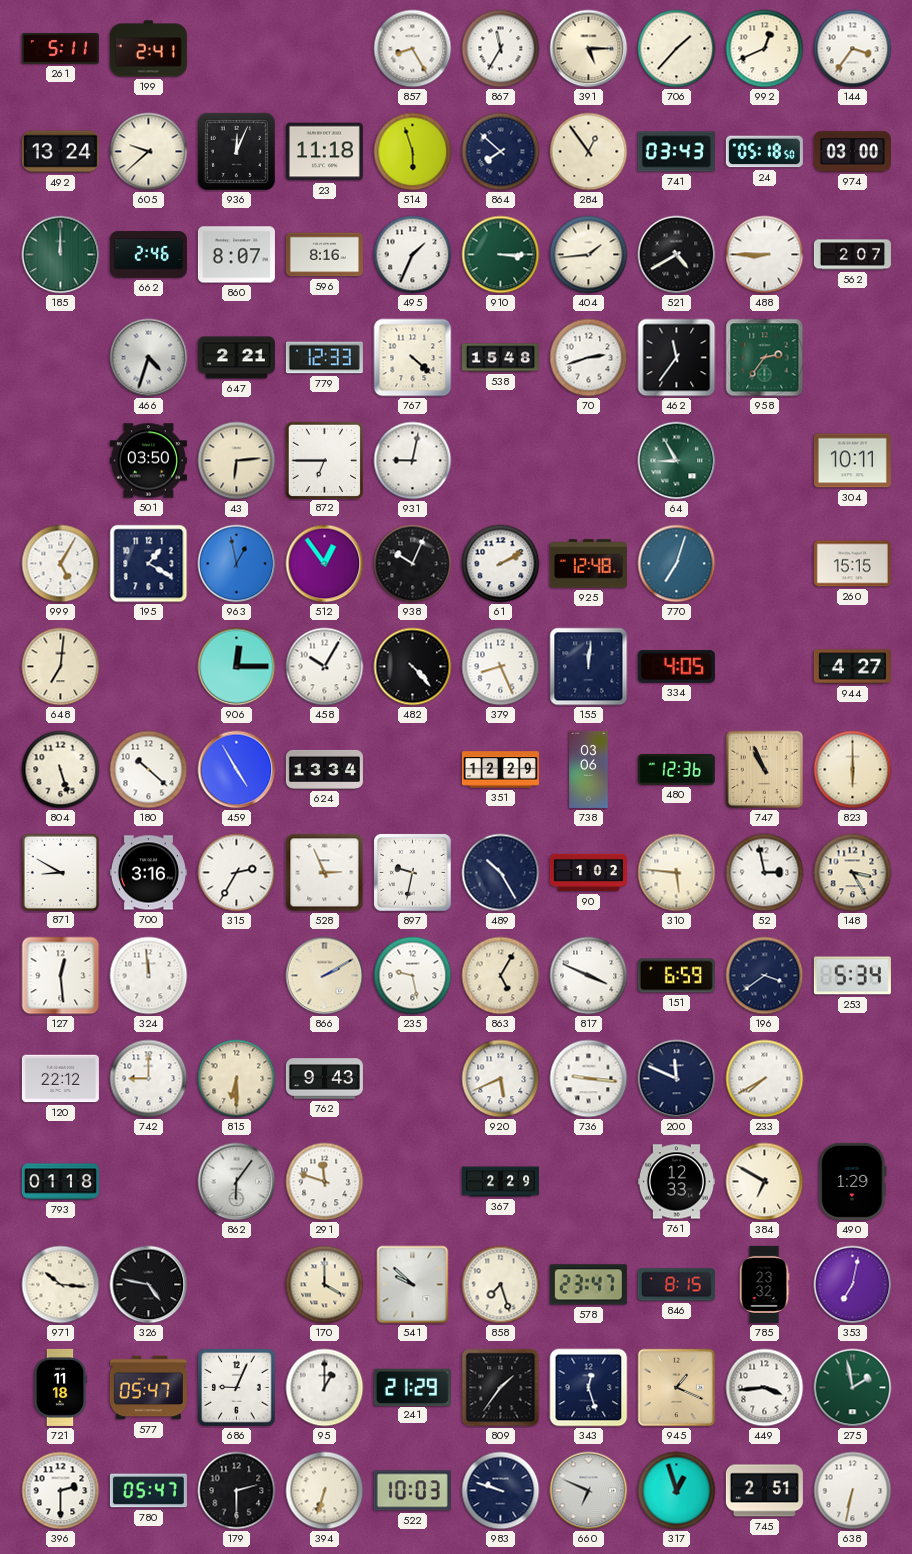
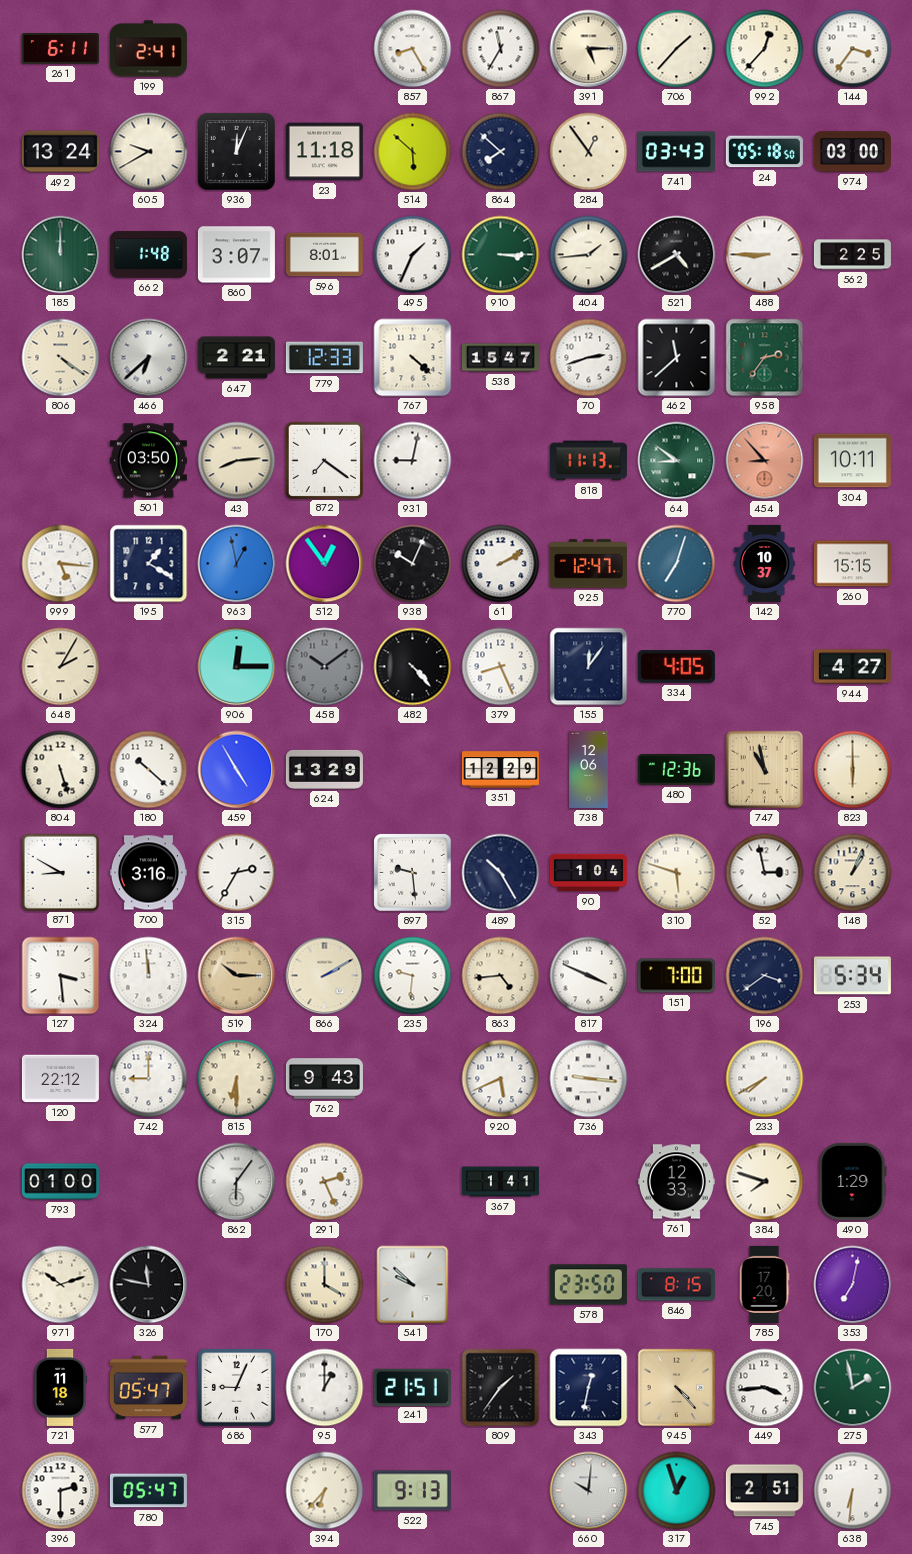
261: 5:11 -> 6:11
992: 12:41 -> 12:37
605: 9:38 -> 9:40
514: 5:57 -> 5:52
662: 2:46 -> 1:48
860: 8:07 -> 3:07
596: 8:16 -> 8:01
562: 2:07 -> 2:25
806: none -> 4:21
466: 4:33 -> 6:38
538: 15:48 -> 15:47
462: 11:36 -> 11:38
43: 6:14 -> 8:14
872: 6:45 -> 7:21
818: none -> 11:13
64: 8:55 -> 8:51
454: none -> 8:53
999: 5:05 -> 5:16
925: 12:48 -> 12:47
142: none -> 10:37
648: 7:01 -> 2:05
458: 10:05 -> 10:09
458 dial: white -> grey
155: 12:01 -> 12:06
624: 13:34 -> 13:29
738: 03:06 -> 12:06
747: 10:56 -> 10:58
528: 2:56 -> none
897: 9:32 -> 9:29
90: 1:02 -> 1:04
310: 5:46 -> 5:48
148: 3:25 -> 1:04
127: 12:29 -> 3:29
519: none -> 10:15
235: 9:28 -> 9:31
863: 5:05 -> 4:44
151: 6:59 -> 7:00
200: 11:49 -> none
793: 01:18 -> 01:00
291: 11:48 -> 2:26
367: 2:29 -> 1:41
384: 6:50 -> 7:48
971: 10:16 -> 10:12
326: 4:47 -> 11:47
858: 7:27 -> none
578: 23:47 -> 23:50
785: 23:32 -> 17:20
241: 21:29 -> 21:51
343: 12:27 -> 12:32
945: 1:19 -> 4:23
179: 2:30 -> none
394: 6:33 -> 6:37
522: 10:03 -> 9:13
983: 9:48 -> none
660: 6:49 -> 10:01
638: 6:32 -> 6:31
